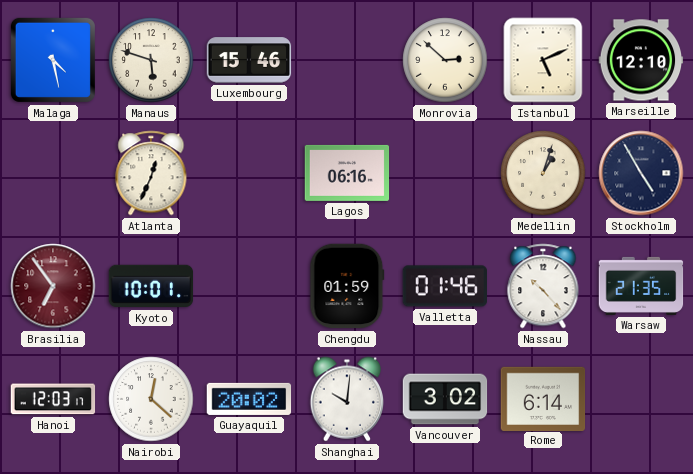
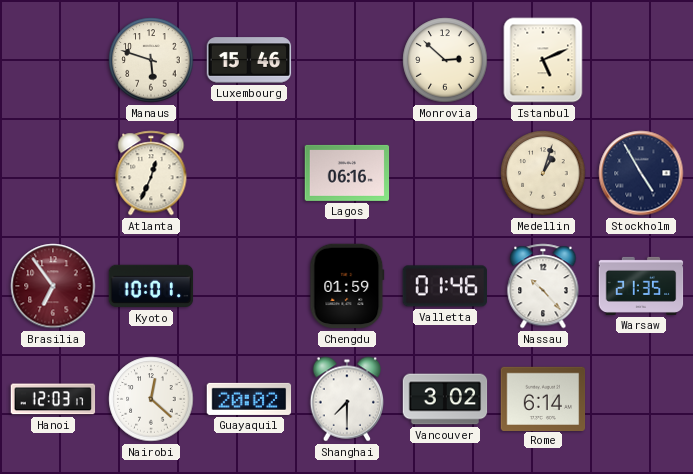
Malaga: 4:28 -> none
Marseille: 12:10 -> none
Shanghai: 10:01 -> 7:30
